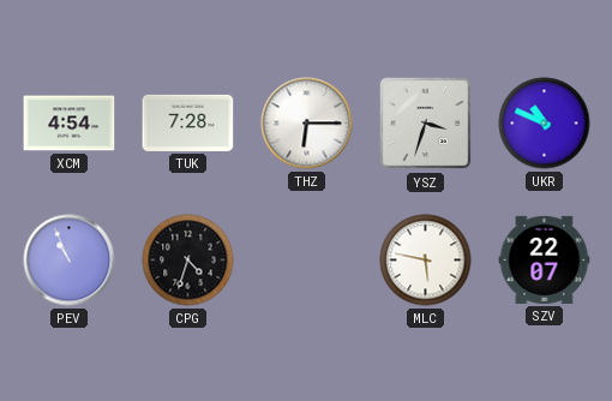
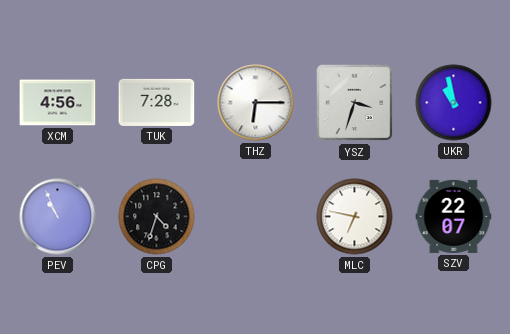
XCM: 4:54 -> 4:56
UKR: 10:49 -> 10:58
MLC: 5:47 -> 6:47
